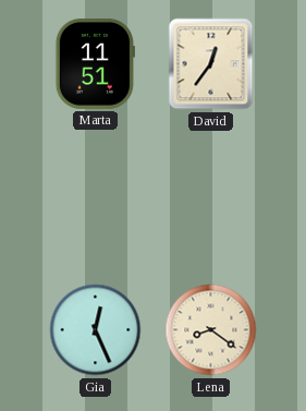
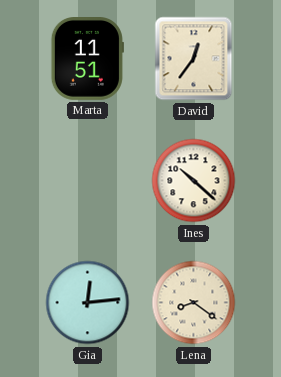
Ines: none -> 10:22
Gia: 12:26 -> 12:14
